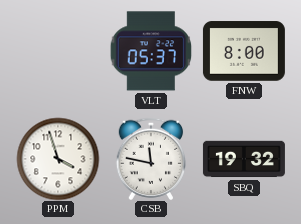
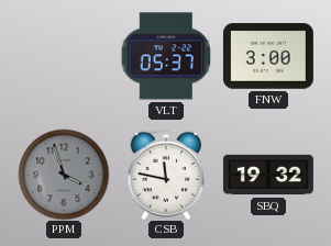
FNW: 8:00 -> 3:00
PPM dial: white -> grey
